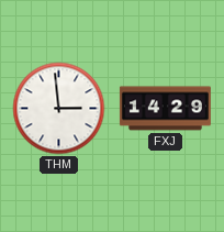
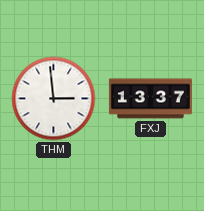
FXJ: 14:29 -> 13:37
